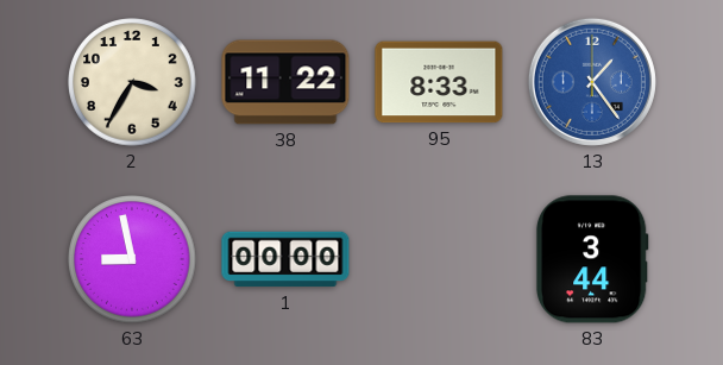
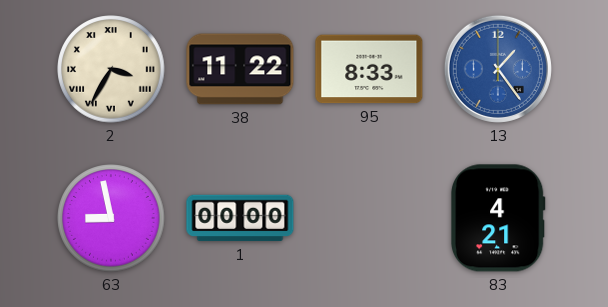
2 numerals: Arabic -> Roman
83: 3:44 -> 4:21
